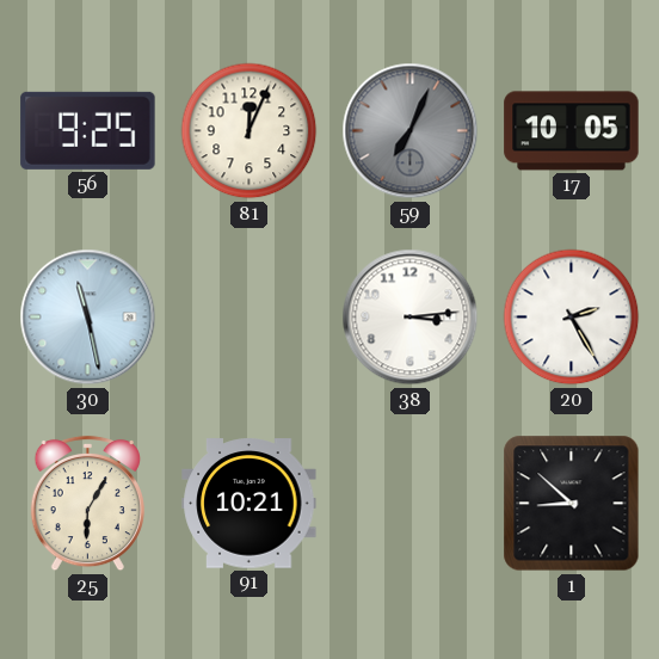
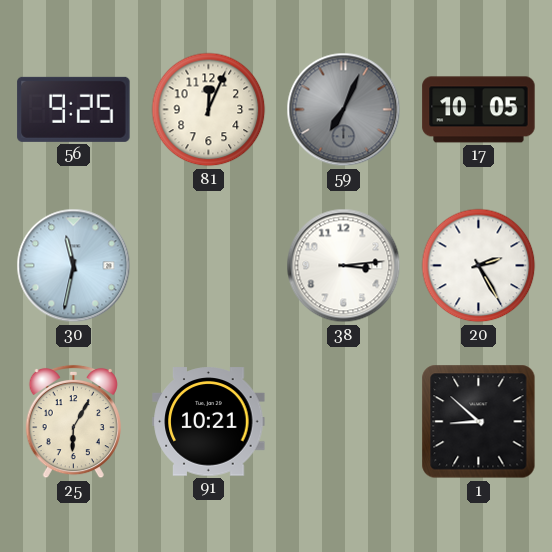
30: 11:28 -> 11:32
